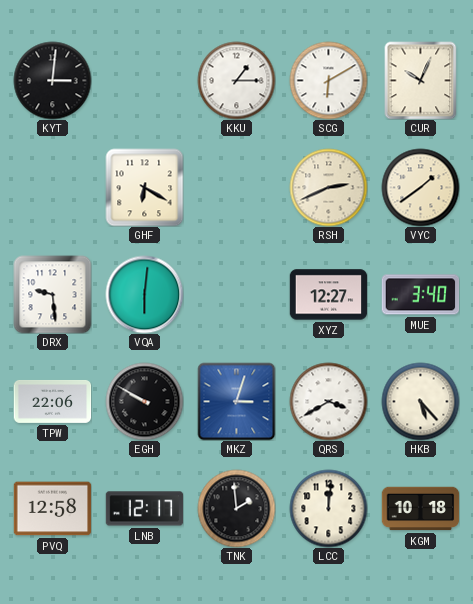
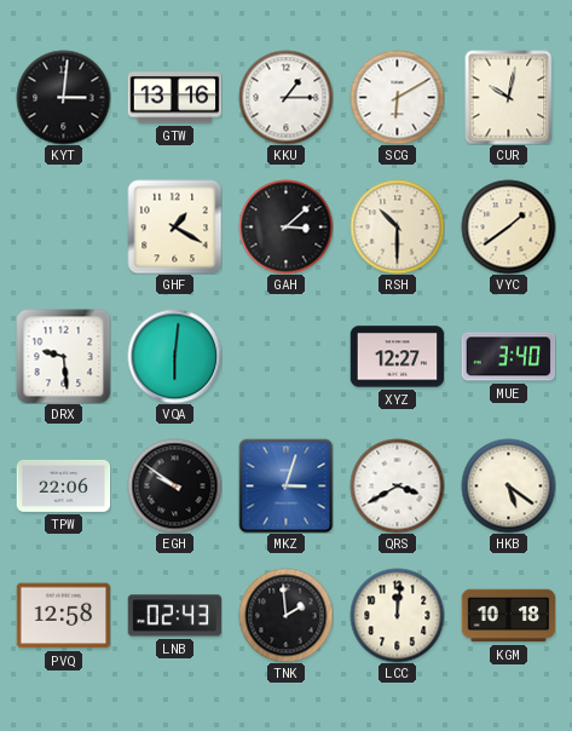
GTW: none -> 13:16
CUR: 10:04 -> 10:02
GHF: 6:20 -> 1:20
GAH: none -> 3:08
RSH: 2:41 -> 10:30
EGH: 9:50 -> 9:51
HKB: 5:23 -> 5:21
LNB: 12:17 -> 02:43
